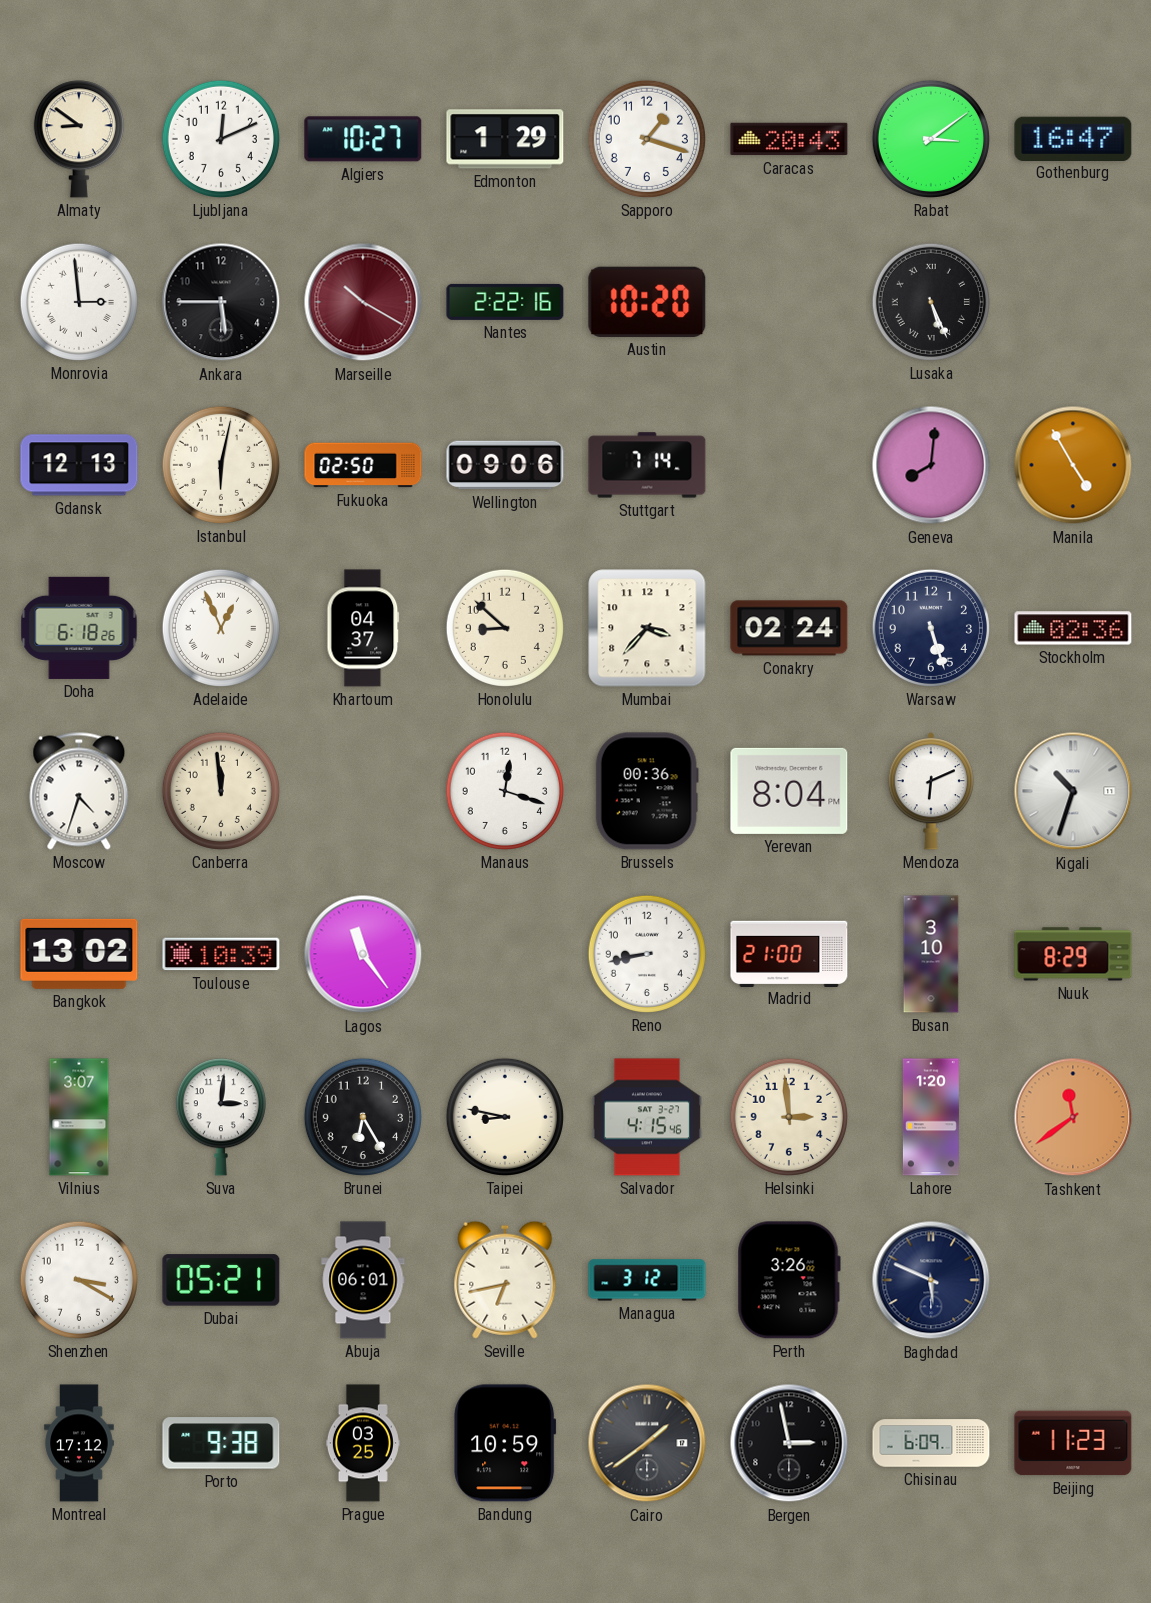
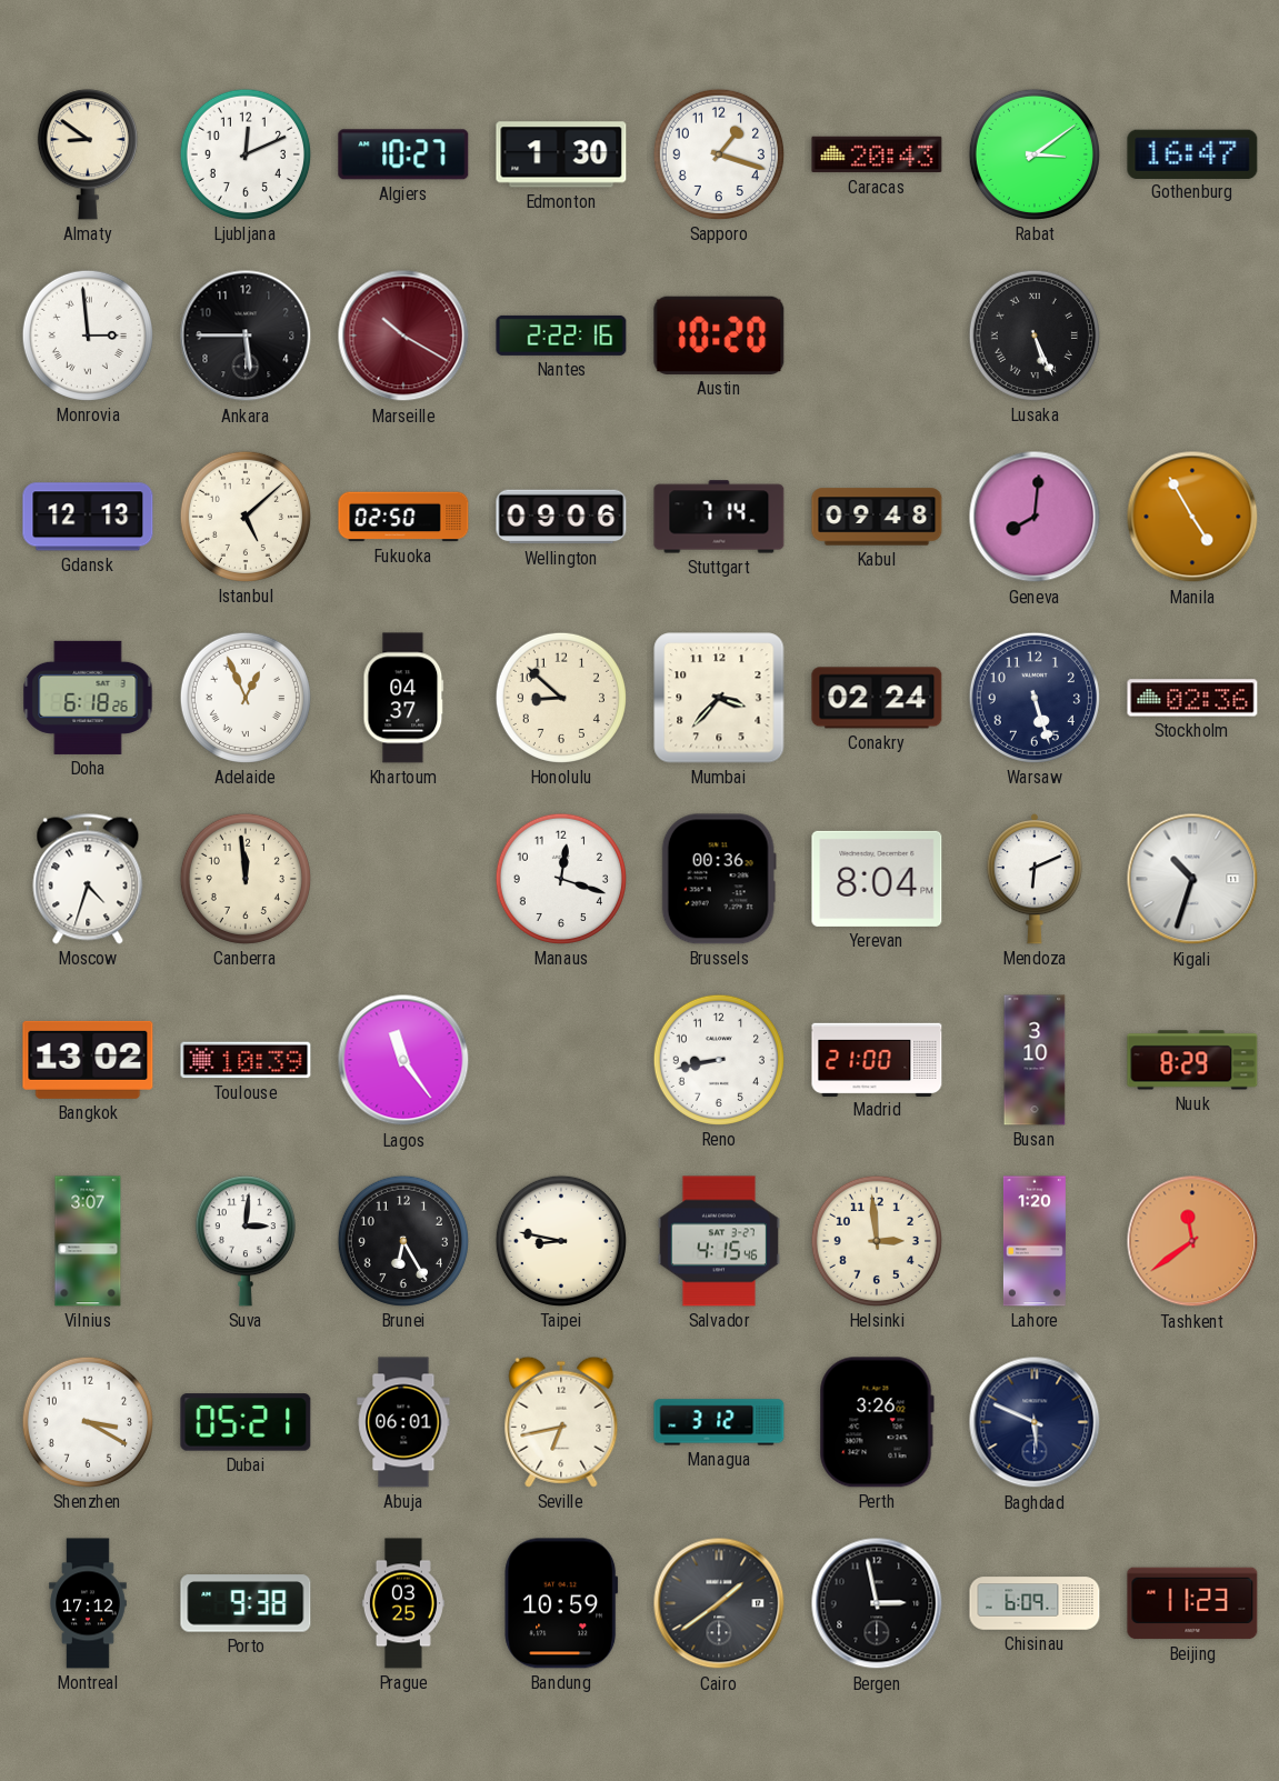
Edmonton: 1:29 -> 1:30
Istanbul: 6:02 -> 5:08
Kabul: none -> 09:48
